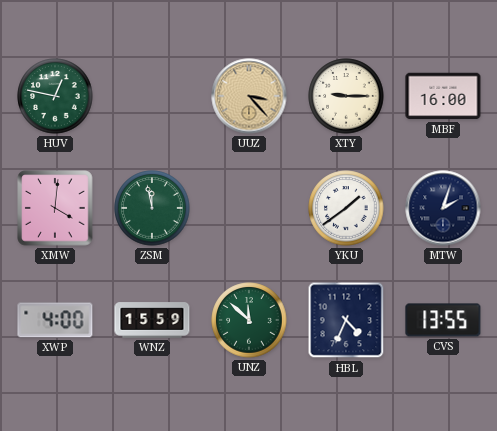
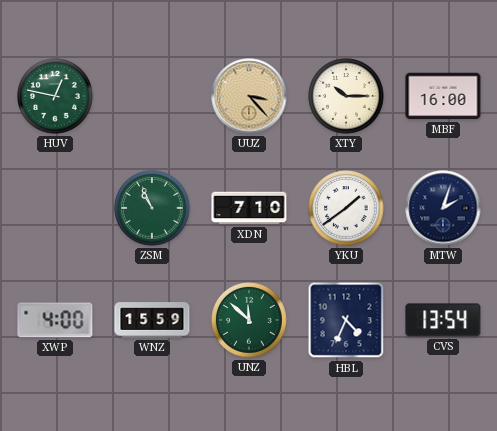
XTY: 9:15 -> 10:15
XMW: 4:01 -> none
ZSM: 11:58 -> 10:56
XDN: none -> 7:10
CVS: 13:55 -> 13:54
